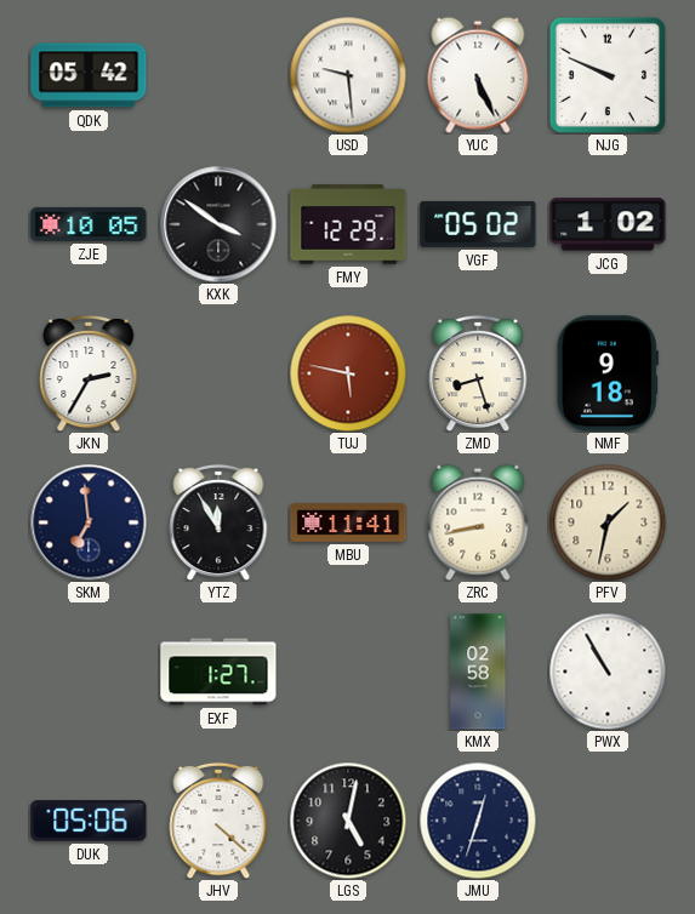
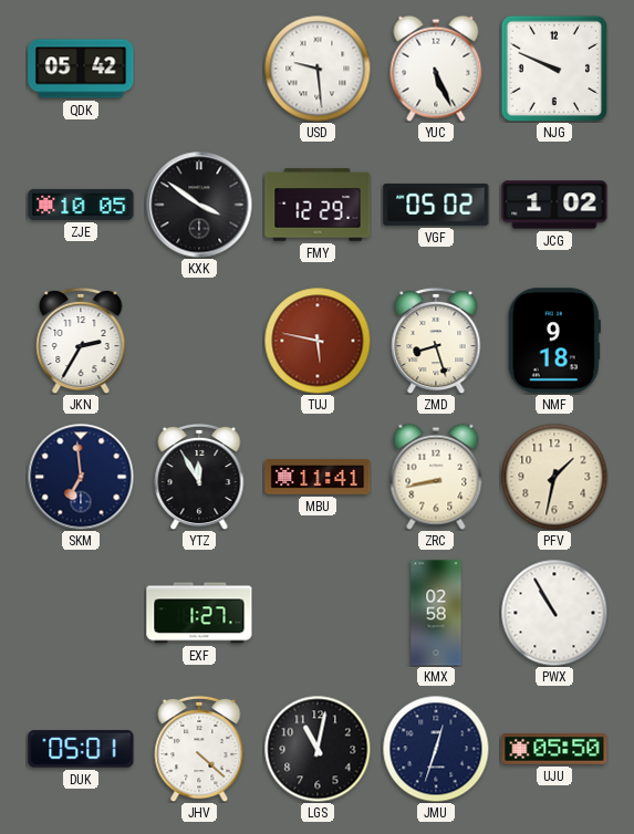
DUK: 05:06 -> 05:01
LGS: 5:02 -> 11:02
UJU: none -> 05:50
